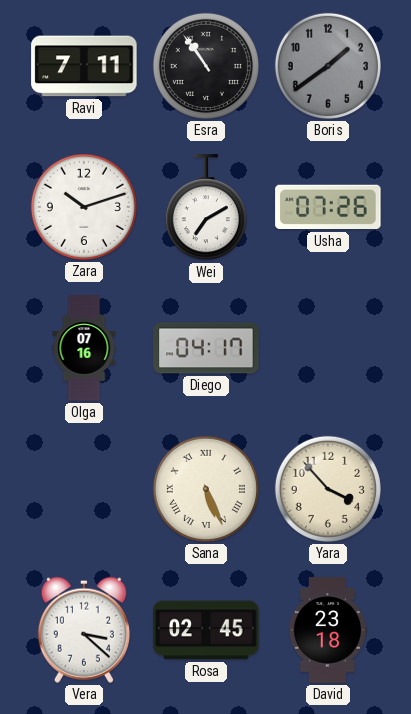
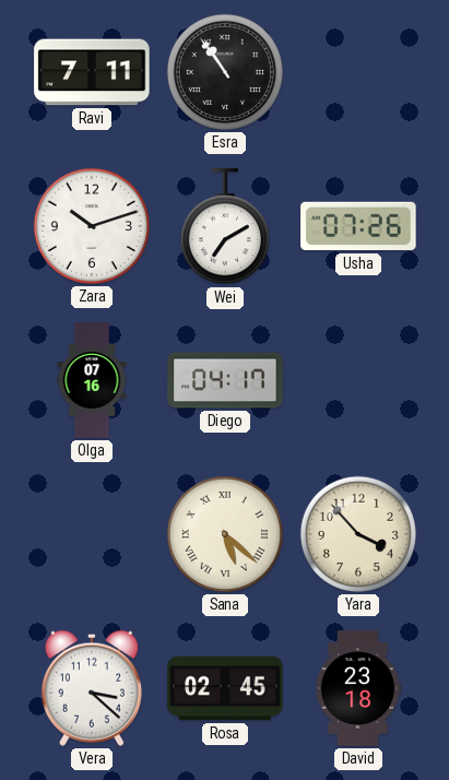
Boris: 1:39 -> none
Sana: 5:26 -> 5:22
